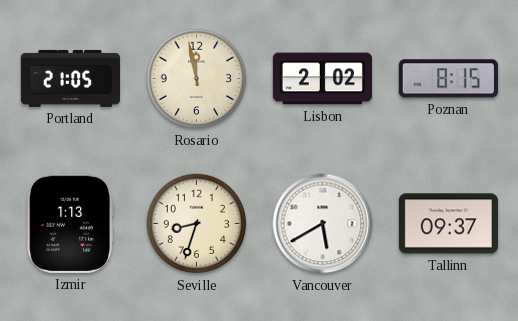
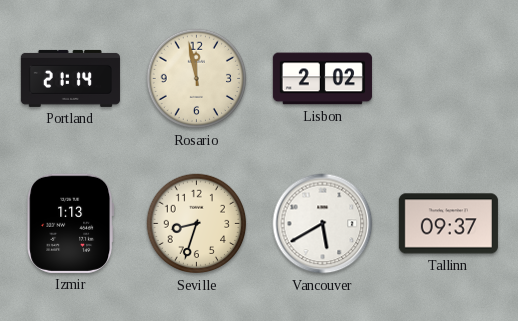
Portland: 21:05 -> 21:14
Poznan: 8:15 -> none
